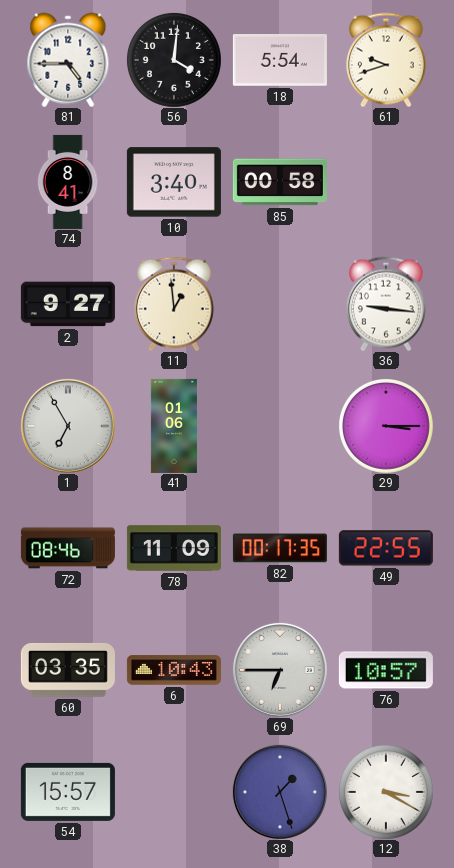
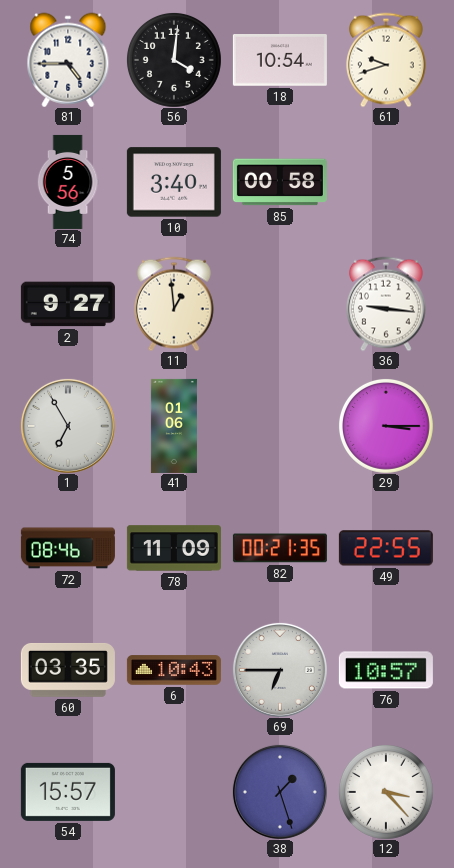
18: 5:54 -> 10:54
74: 8:41 -> 5:56
82: 00:17 -> 00:21
12: 3:20 -> 3:23
